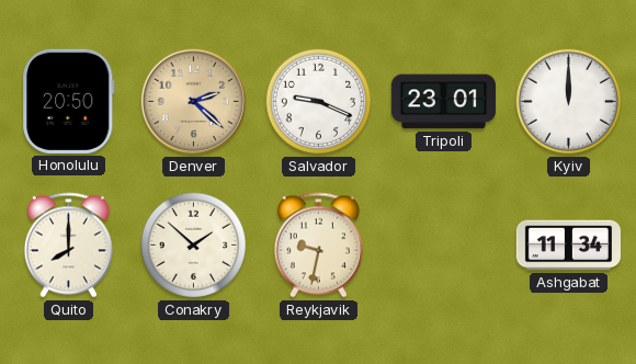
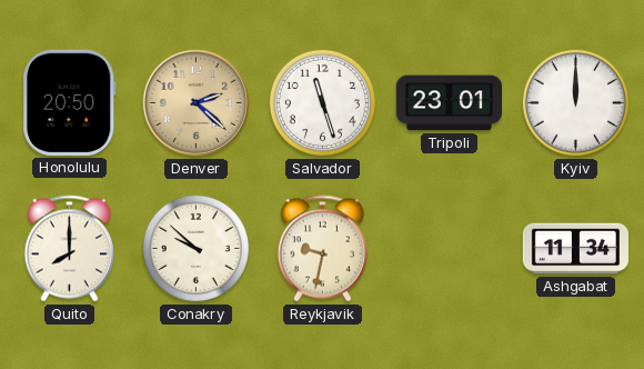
Salvador: 9:19 -> 11:27
Conakry: 1:52 -> 9:52
